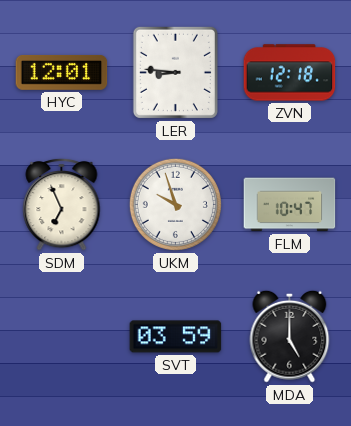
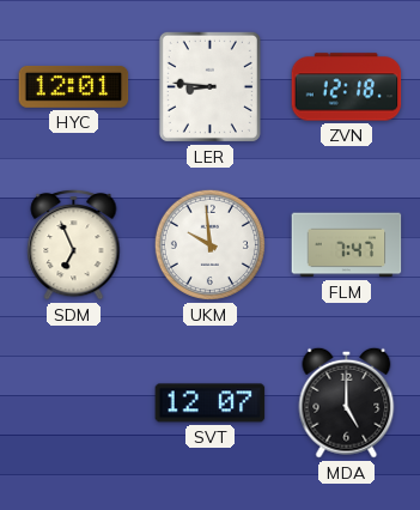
UKM: 9:57 -> 9:59
FLM: 10:47 -> 7:47
SVT: 03:59 -> 12:07
